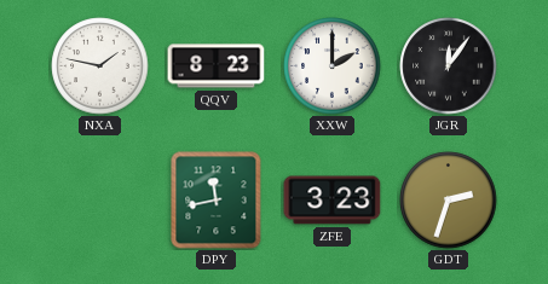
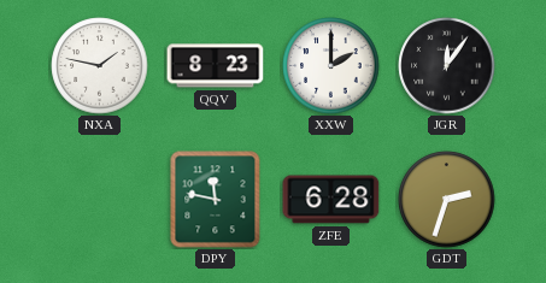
DPY: 11:43 -> 11:47
ZFE: 3:23 -> 6:28
